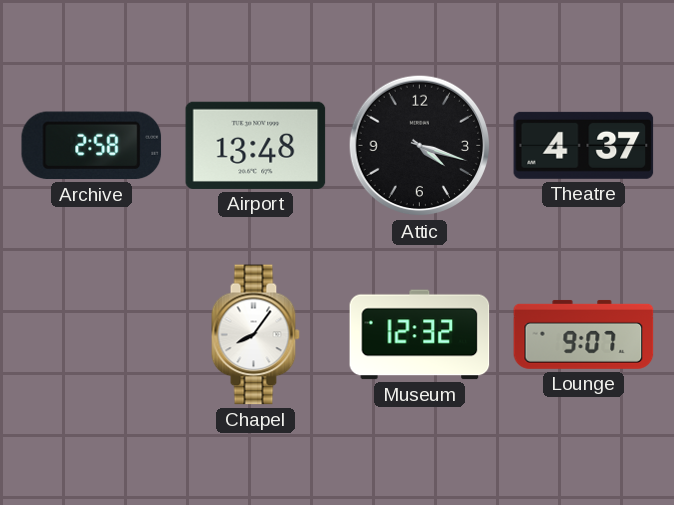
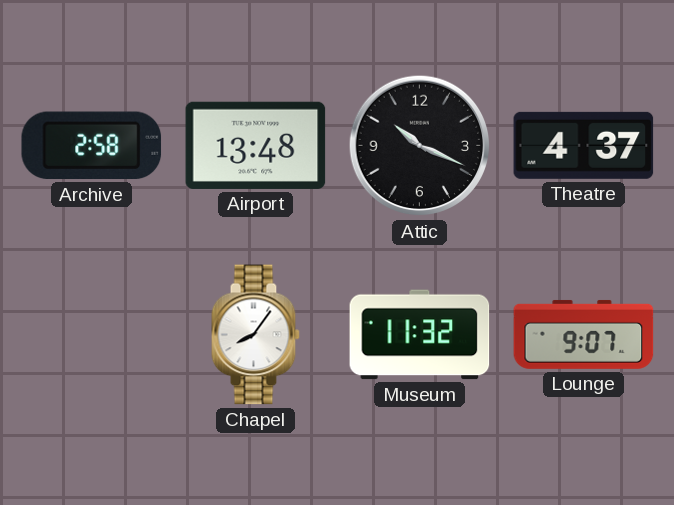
Attic: 4:18 -> 10:19
Museum: 12:32 -> 11:32
